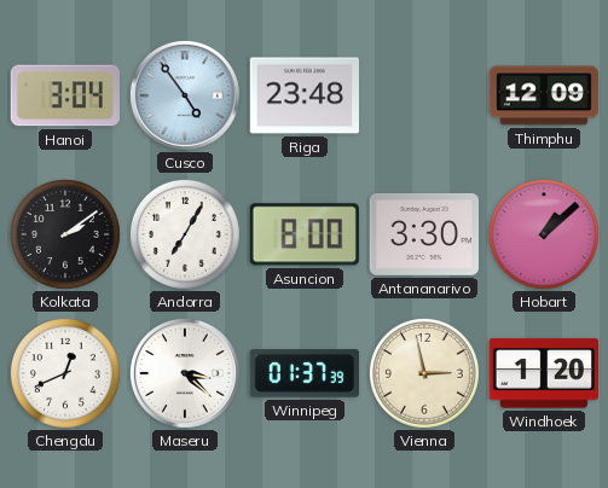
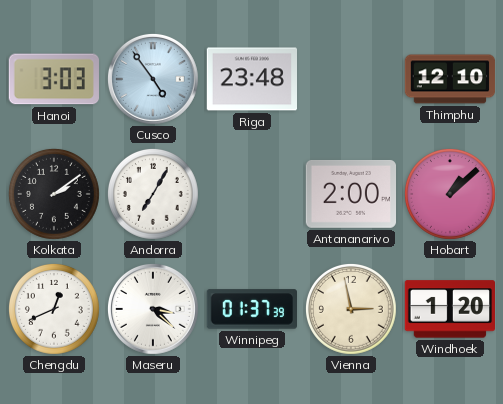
Hanoi: 3:04 -> 3:03
Thimphu: 12:09 -> 12:10
Asuncion: 8:00 -> none
Antananarivo: 3:30 -> 2:00
